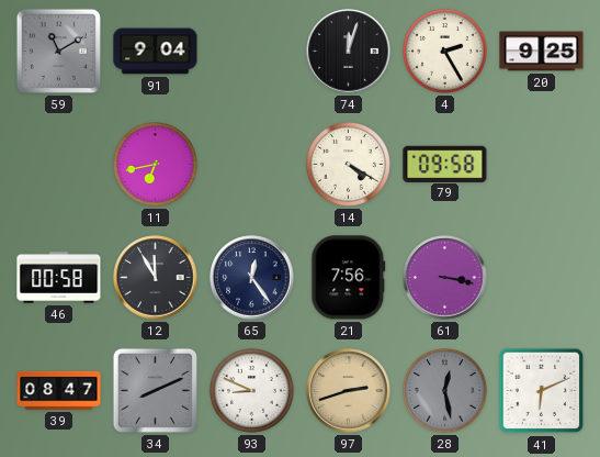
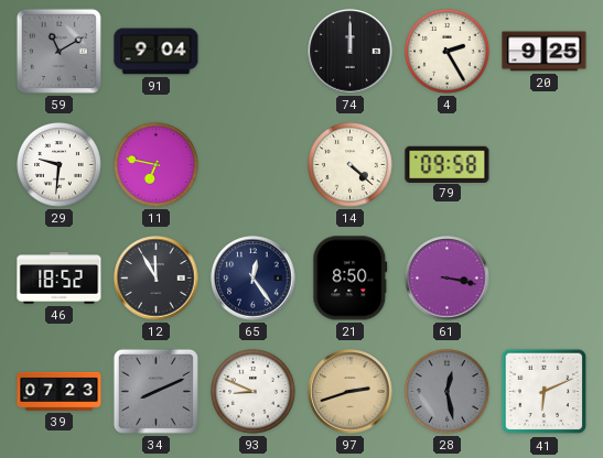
74: 12:03 -> 12:00
29: none -> 9:31
11: 6:43 -> 6:47
14: 4:20 -> 4:22
46: 00:58 -> 18:52
21: 7:56 -> 8:50
39: 08:47 -> 07:23
